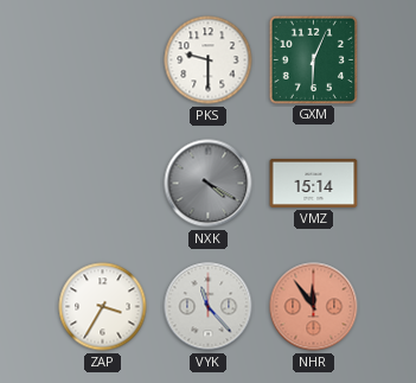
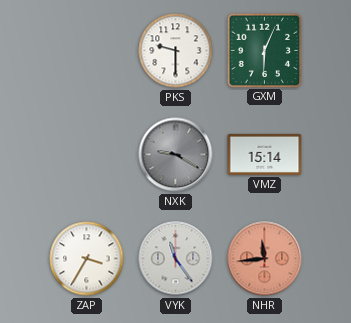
NXK: 4:20 -> 9:20
VYK: 11:23 -> 11:24
NHR: 11:54 -> 11:44
